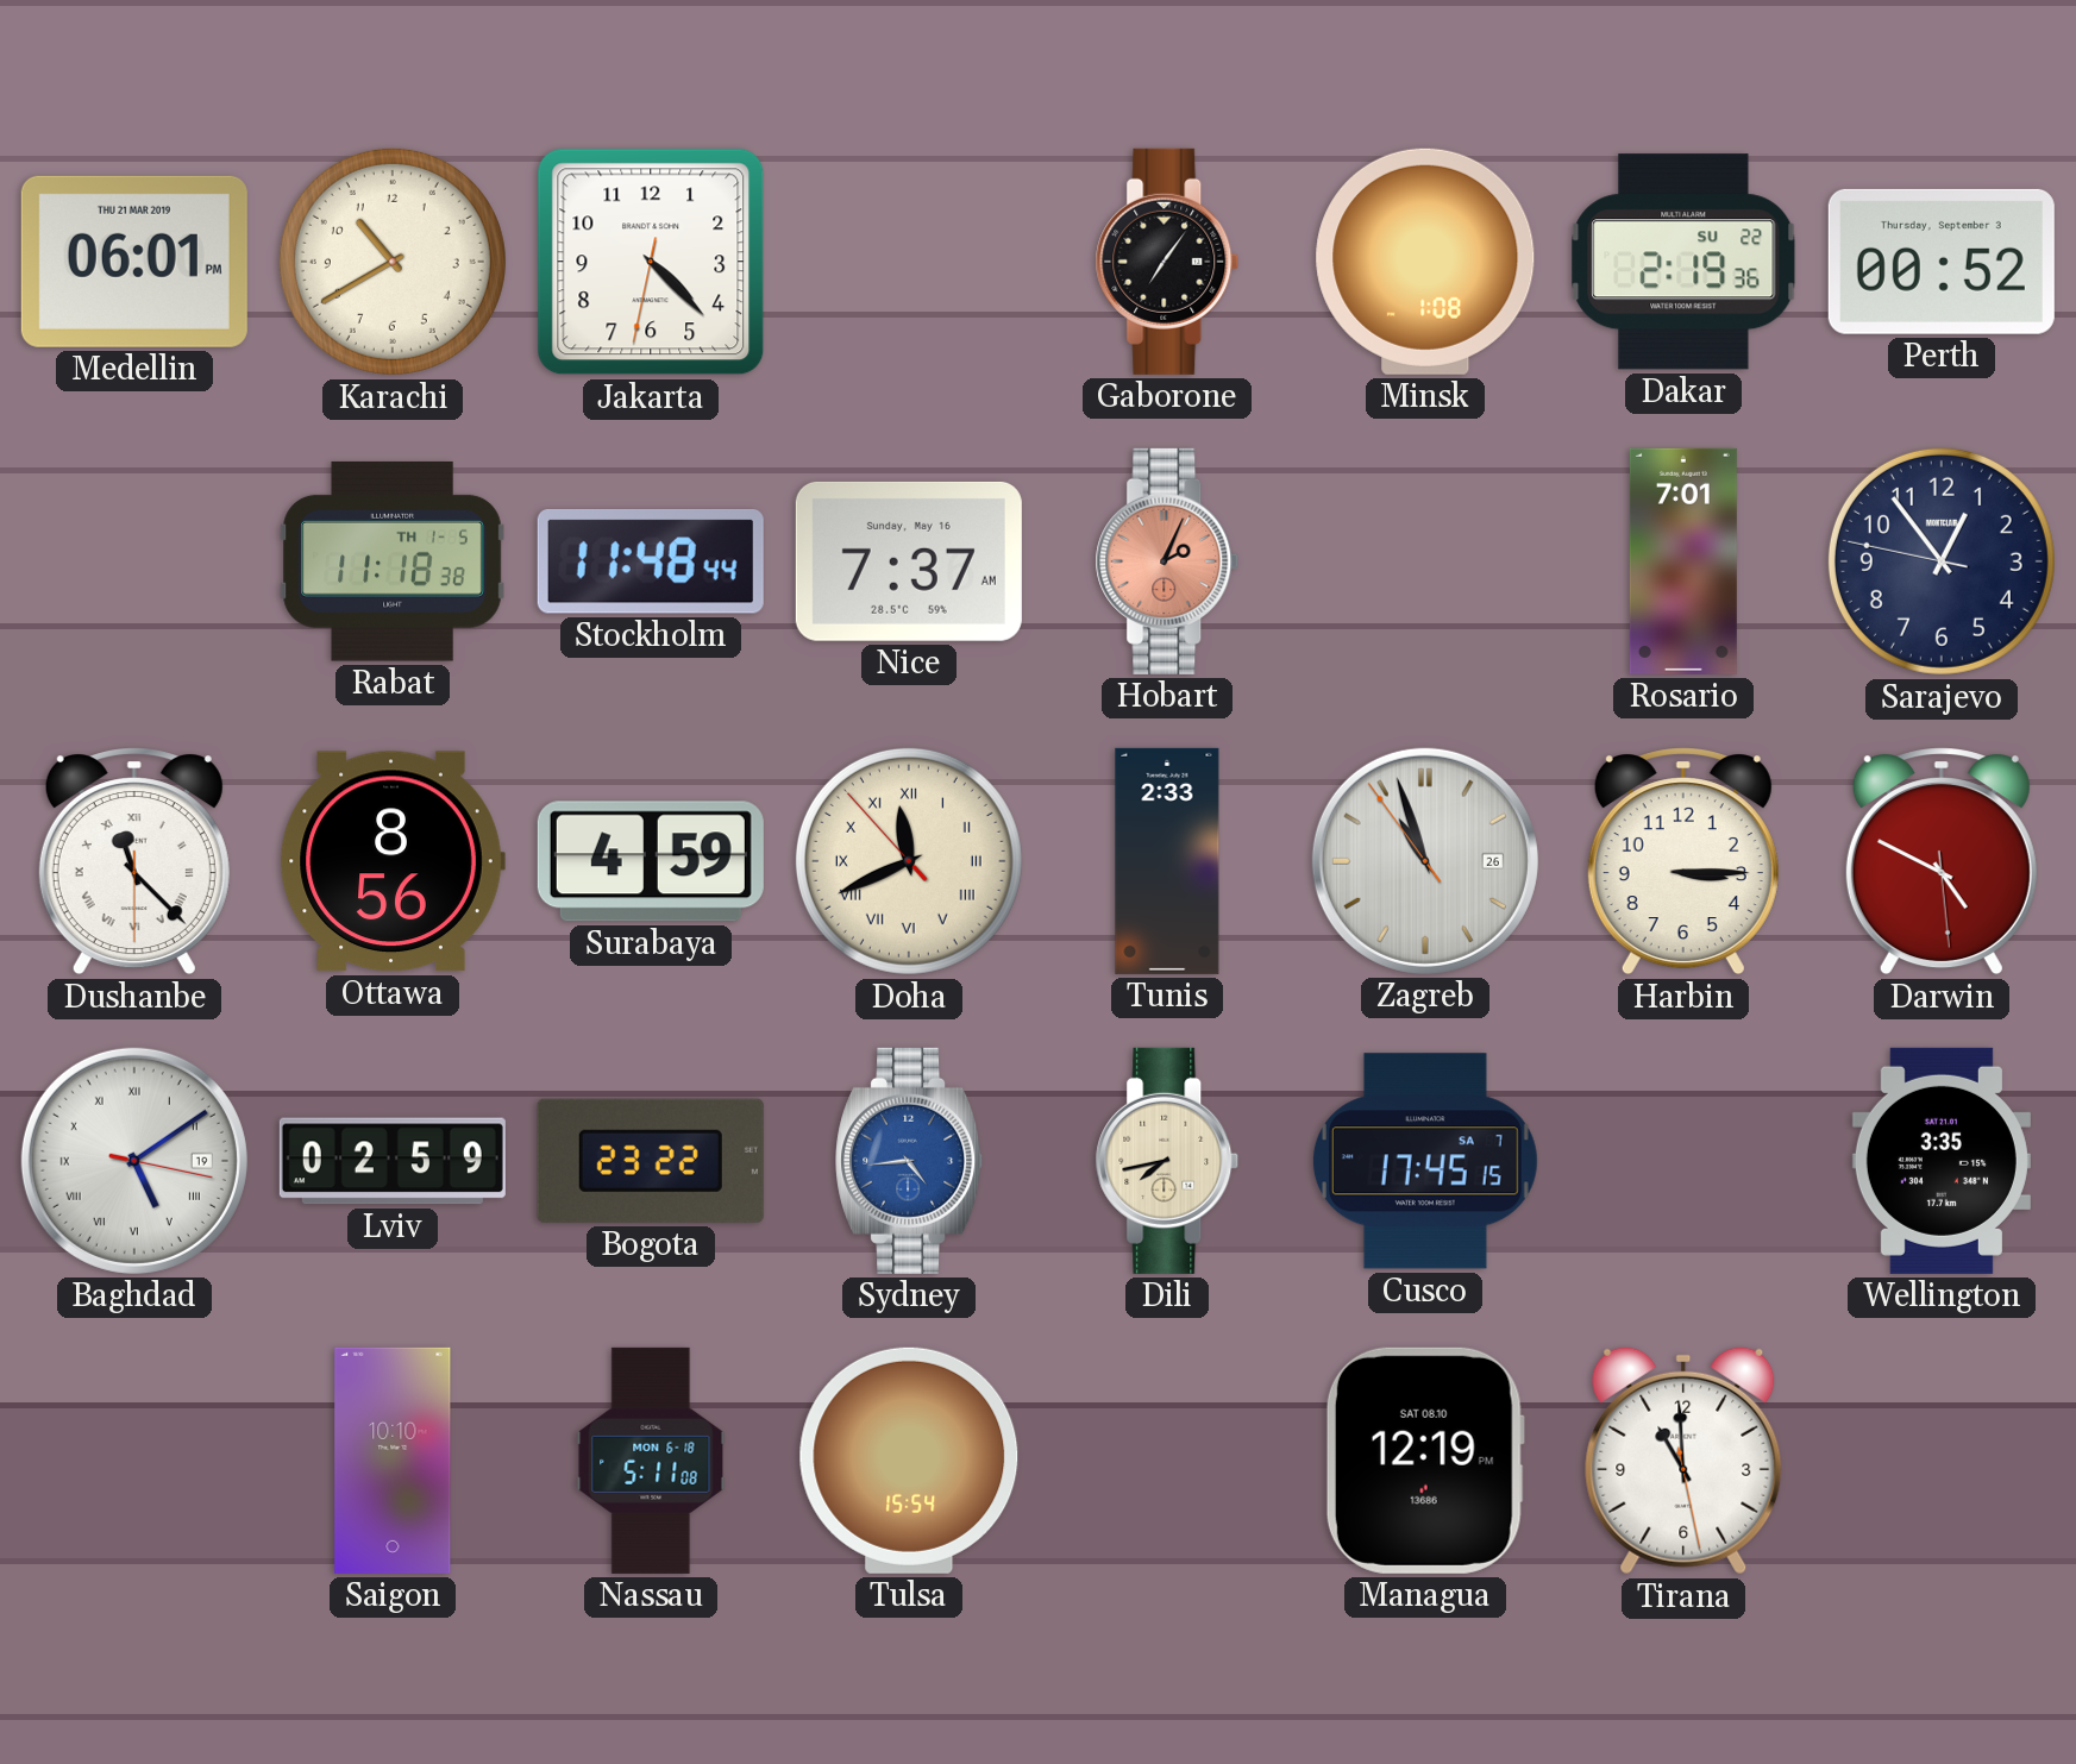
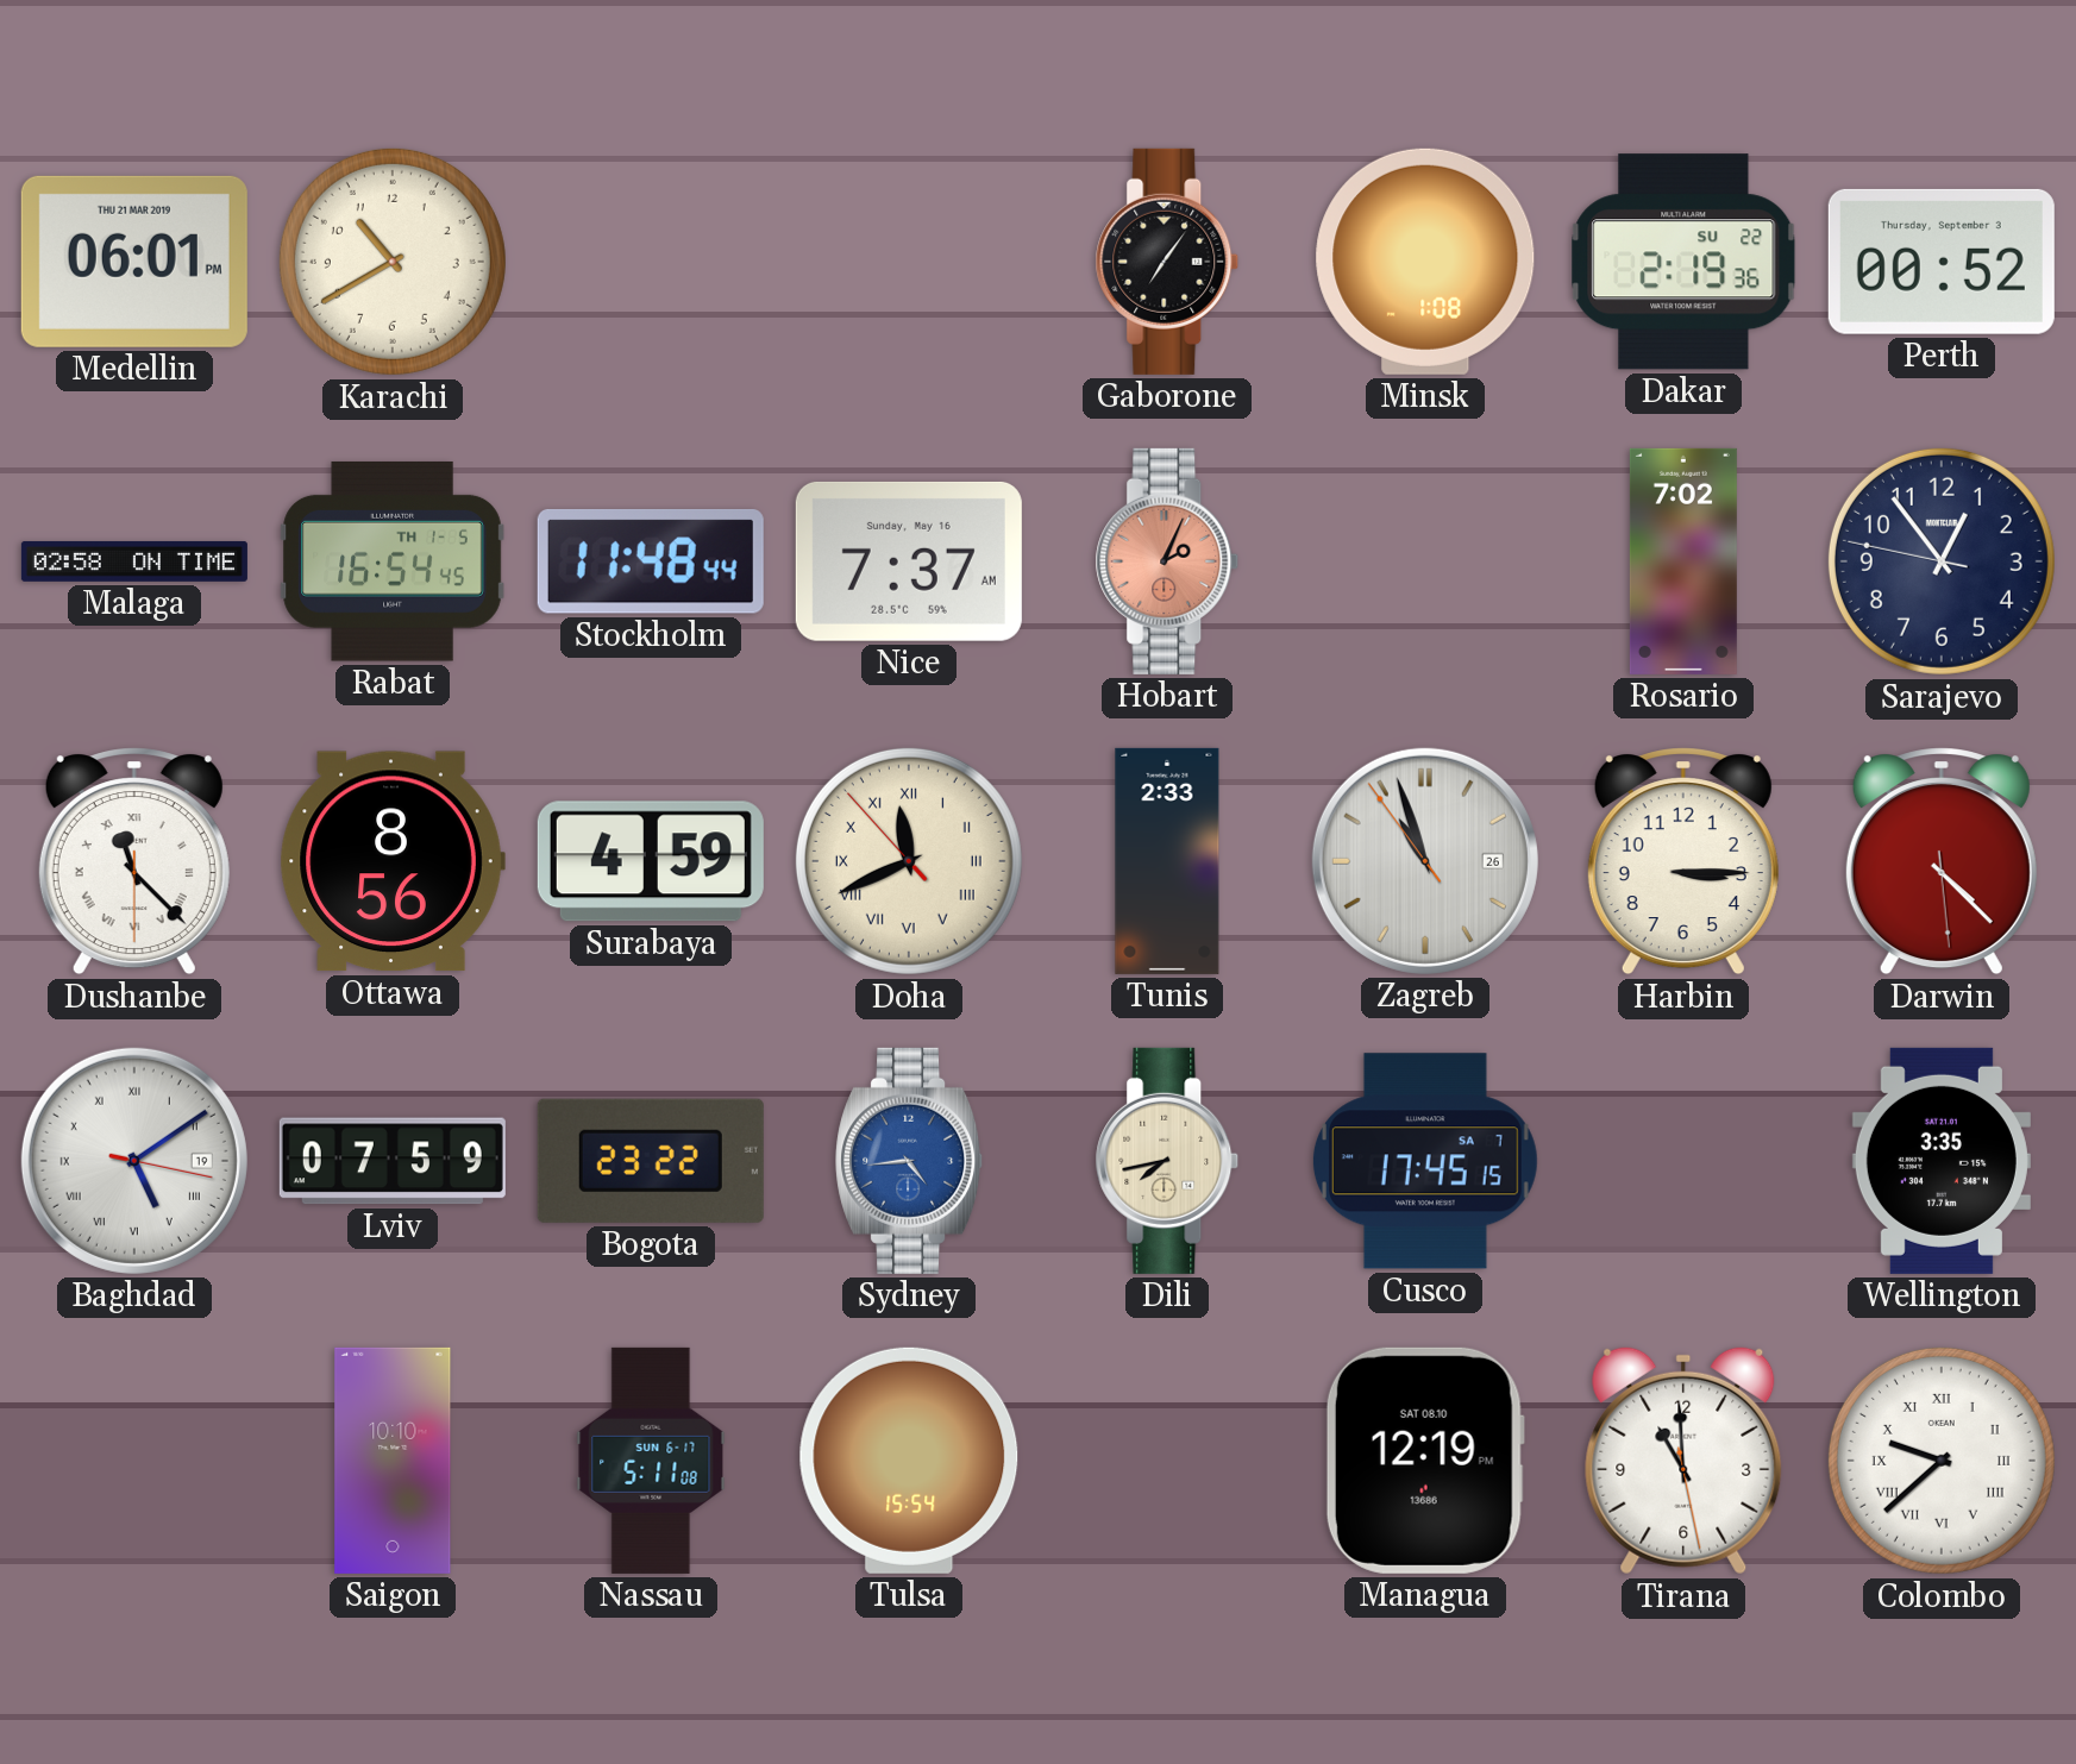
Jakarta: 4:22 -> none
Malaga: none -> 02:58
Rabat: 11:18 -> 16:54
Rosario: 7:01 -> 7:02
Darwin: 4:49 -> 4:22
Lviv: 02:59 -> 07:59
Nassau date: MON 6-18 -> SUN 6-17
Colombo: none -> 9:38
